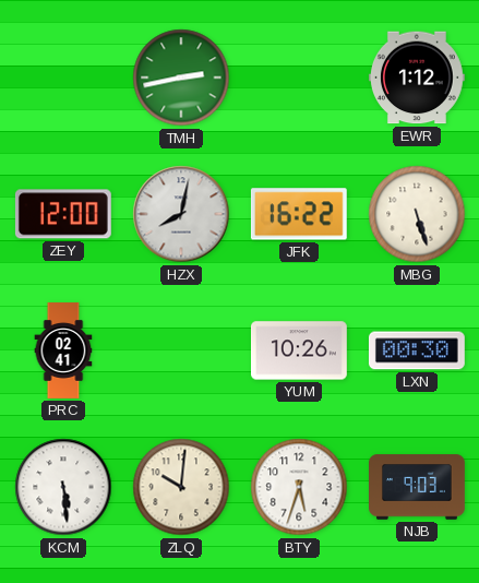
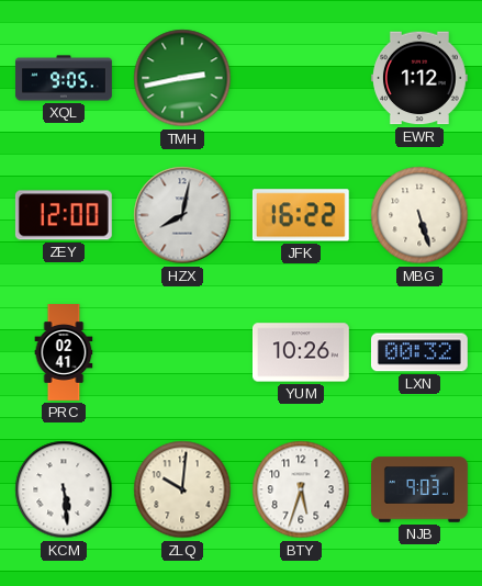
XQL: none -> 9:05
LXN: 00:30 -> 00:32
